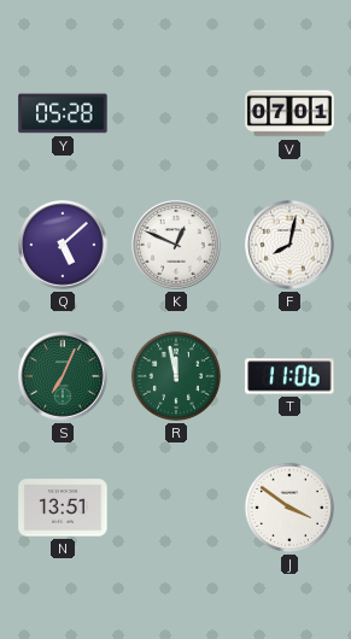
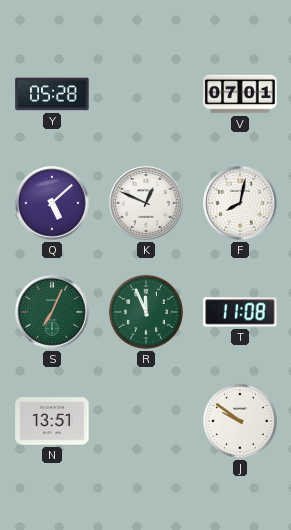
R: 11:58 -> 11:56
T: 11:06 -> 11:08
J: 3:51 -> 9:51
